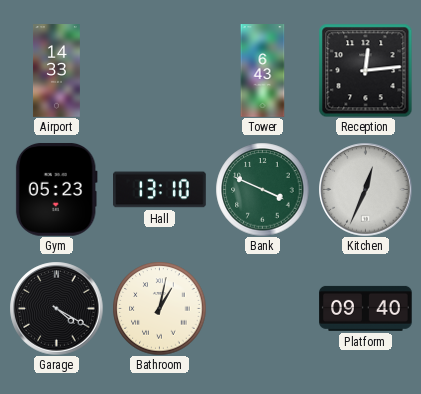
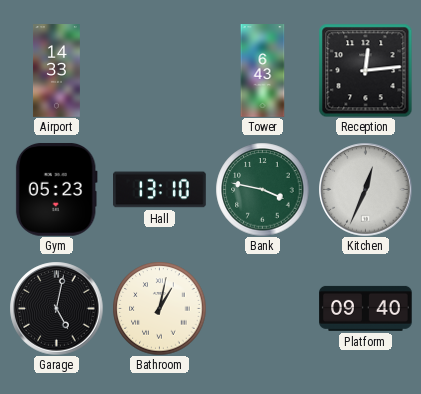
Bank: 3:49 -> 3:47
Garage: 4:20 -> 5:02
